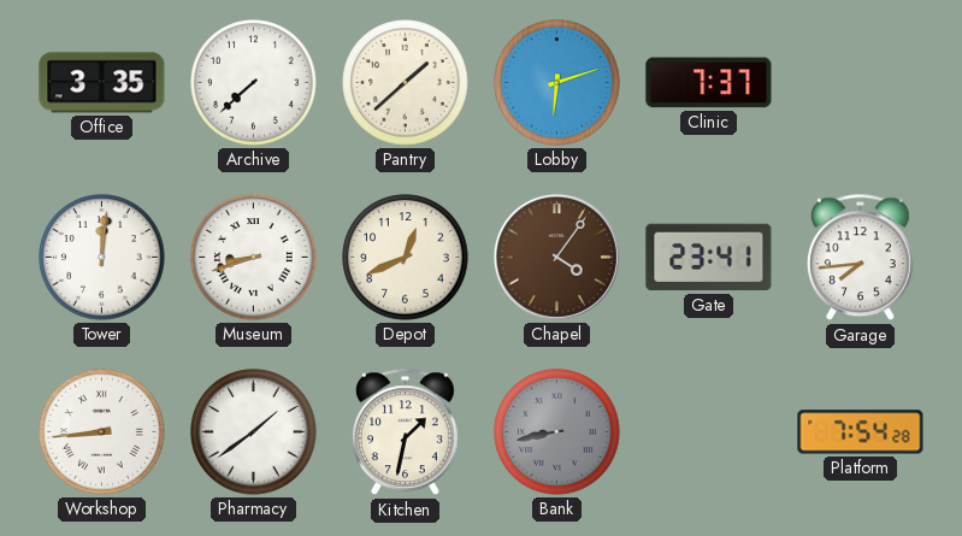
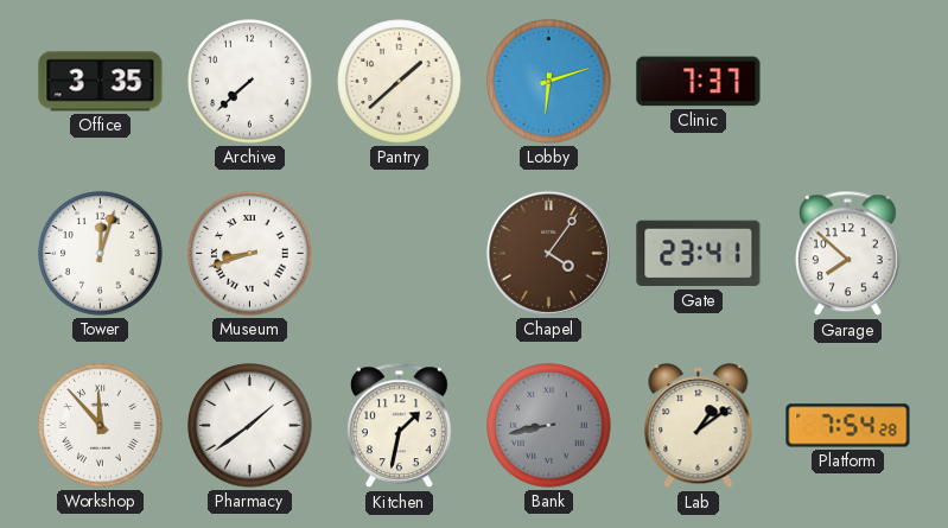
Tower: 12:01 -> 12:03
Depot: 12:41 -> none
Garage: 7:44 -> 7:52
Workshop: 8:44 -> 11:53
Lab: none -> 1:09
